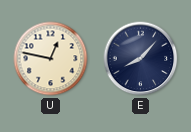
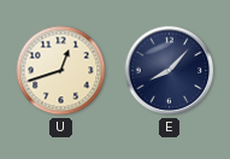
U: 12:47 -> 12:42
